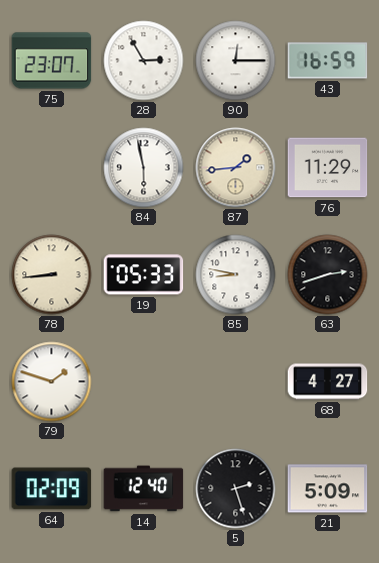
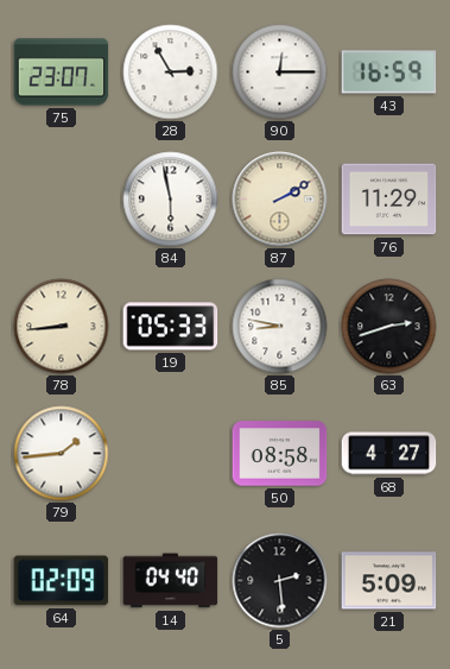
87: 1:44 -> 2:10
79: 1:48 -> 1:44
50: none -> 08:58
14: 12:40 -> 04:40
5: 2:27 -> 2:29
